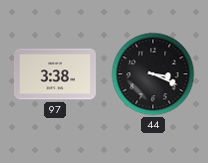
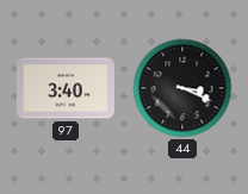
97: 3:38 -> 3:40
